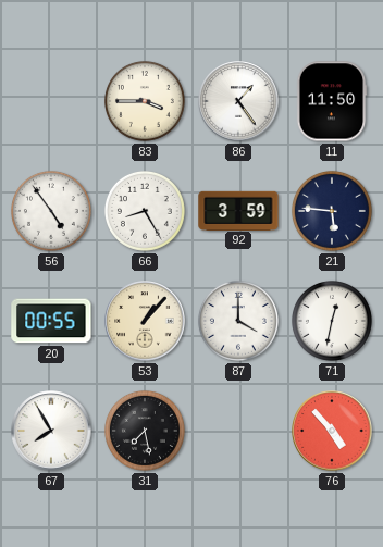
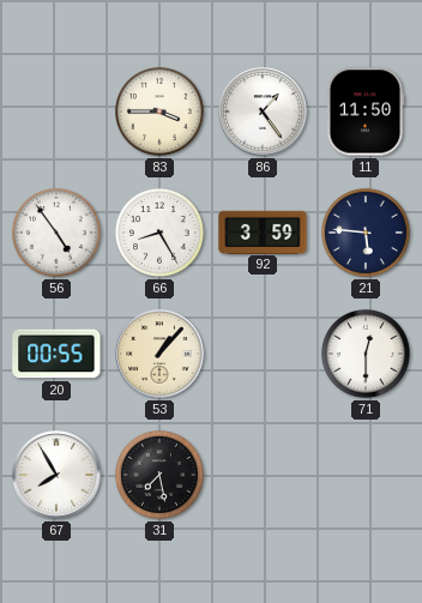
87: 4:00 -> none
71: 12:32 -> 12:30
76: 4:53 -> none
